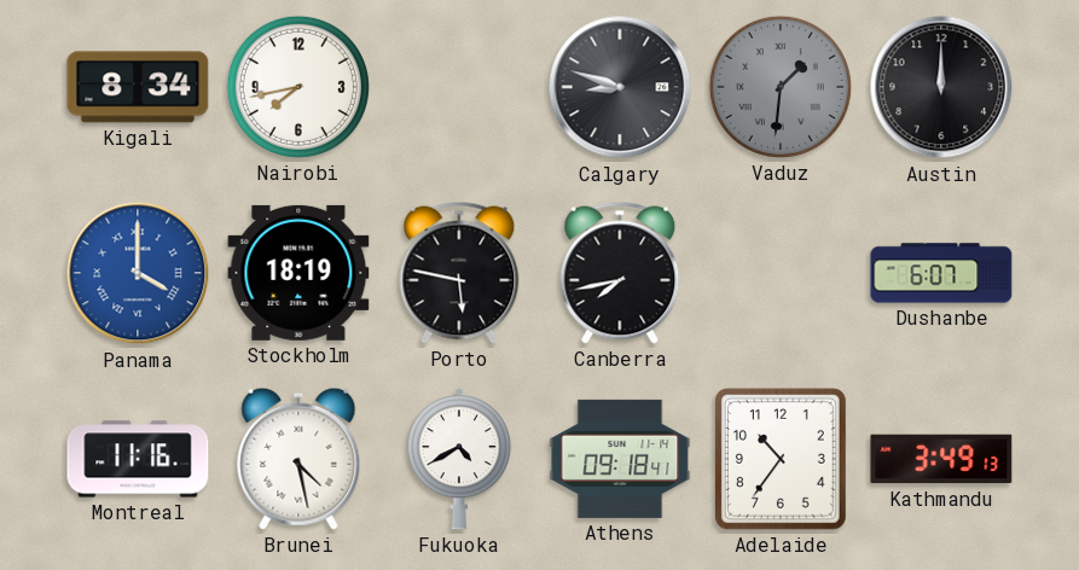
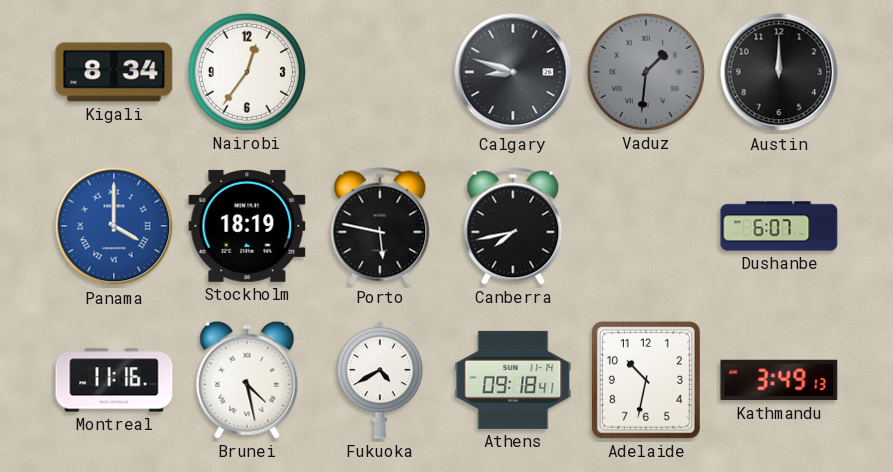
Nairobi: 7:43 -> 12:36
Adelaide: 10:36 -> 10:32
